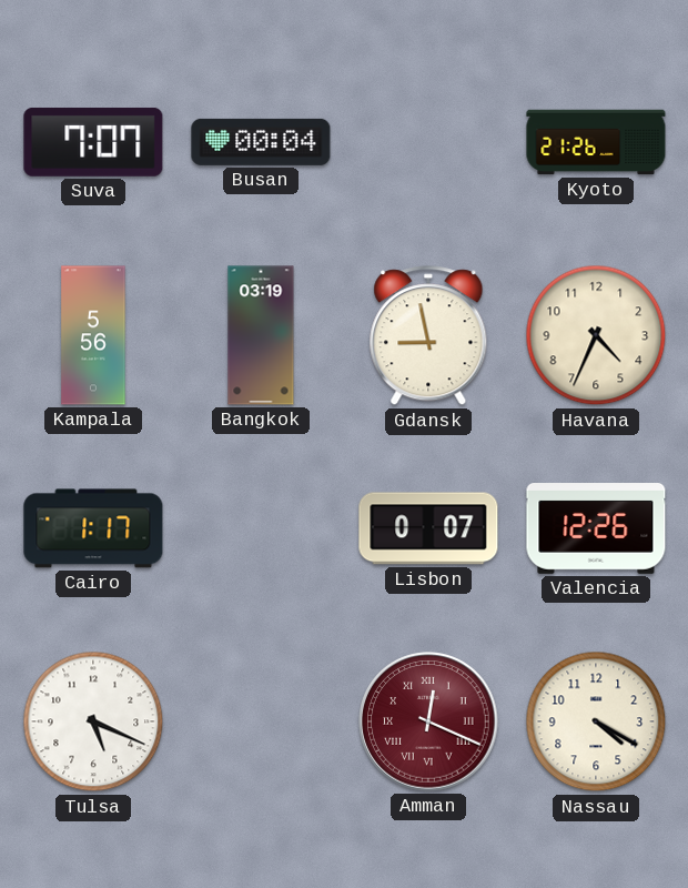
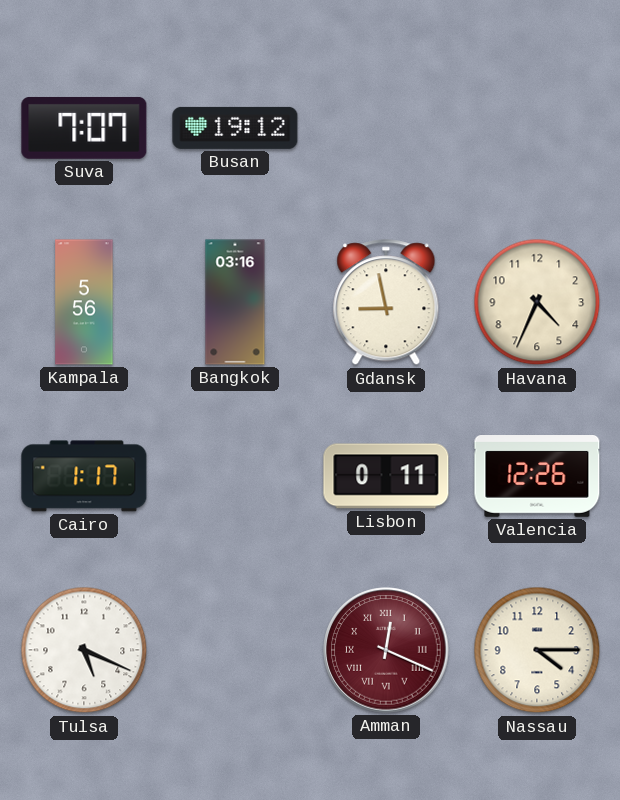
Busan: 00:04 -> 19:12
Kyoto: 21:26 -> none
Bangkok: 03:19 -> 03:16
Lisbon: 0:07 -> 0:11
Nassau: 4:20 -> 4:15
